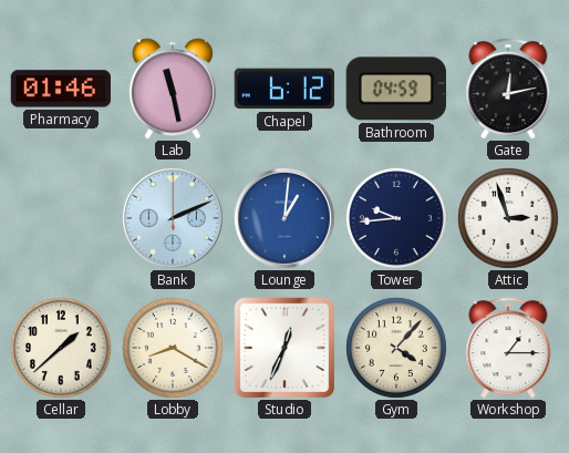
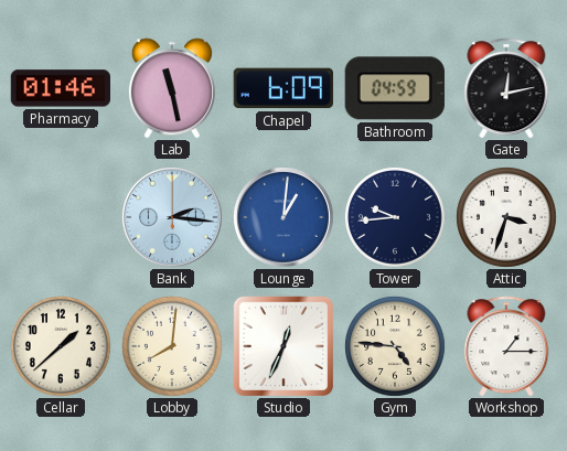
Chapel: 6:12 -> 6:09
Bank: 2:11 -> 2:16
Attic: 2:57 -> 3:33
Lobby: 8:20 -> 8:01
Gym: 4:07 -> 4:46
